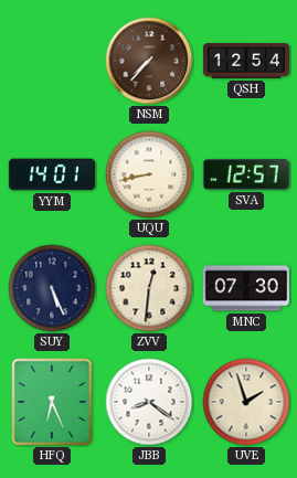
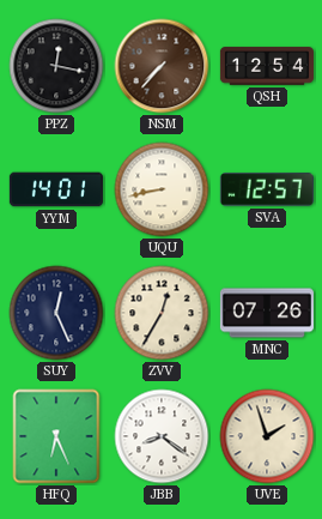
PPZ: none -> 12:17
SUY: 5:26 -> 12:26
ZVV: 12:31 -> 12:35
MNC: 07:30 -> 07:26
